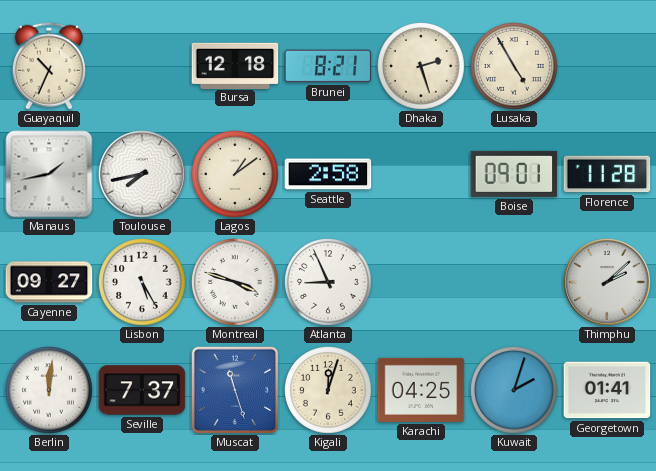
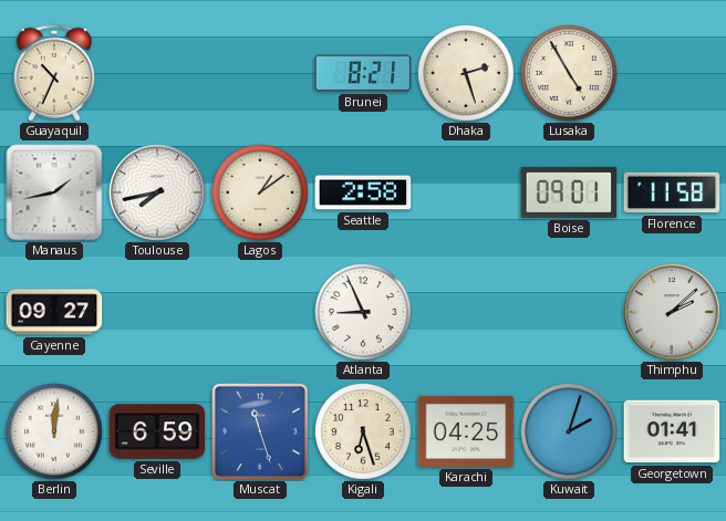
Bursa: 12:18 -> none
Florence: 11:28 -> 11:58
Lisbon: 5:25 -> none
Montreal: 3:48 -> none
Seville: 7:37 -> 6:59
Kigali: 12:03 -> 6:27
